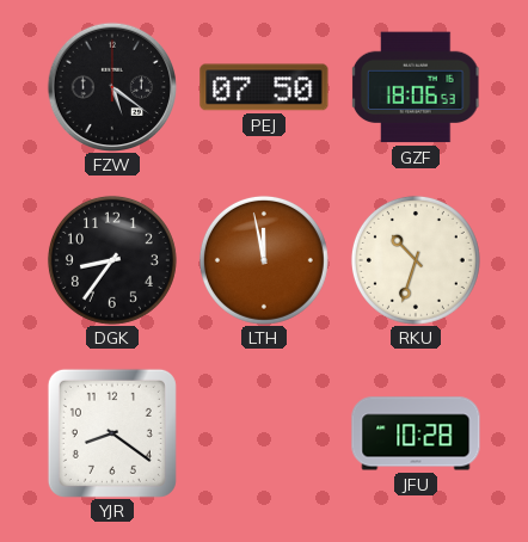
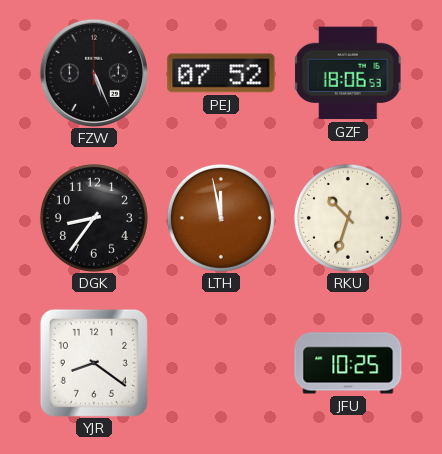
FZW: 5:21 -> 5:26
PEJ: 07:50 -> 07:52
JFU: 10:28 -> 10:25
